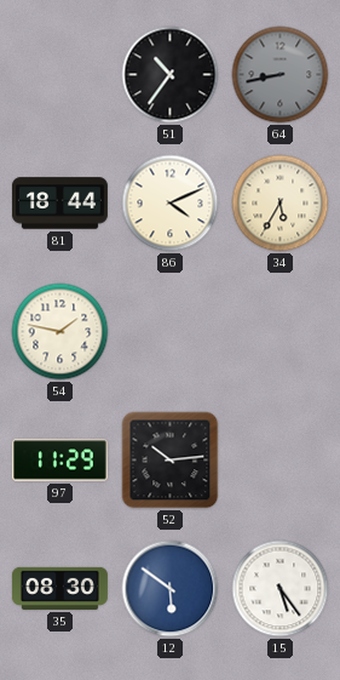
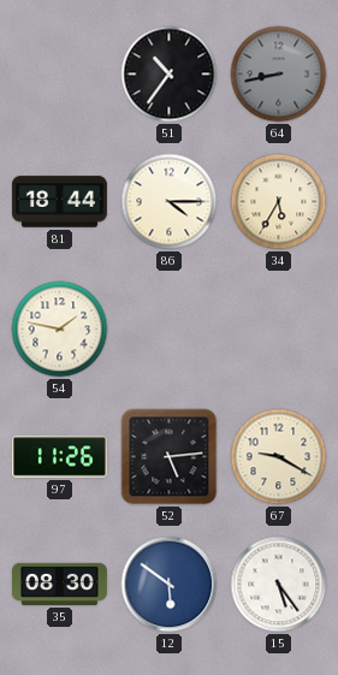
86: 4:11 -> 4:15
97: 11:29 -> 11:26
52: 10:14 -> 5:14
67: none -> 9:20
